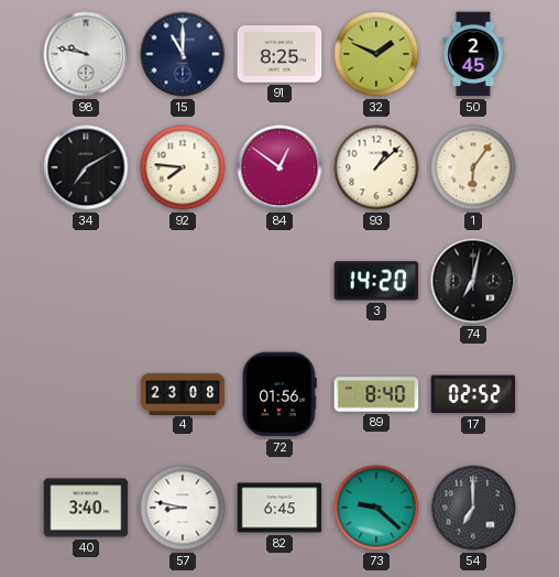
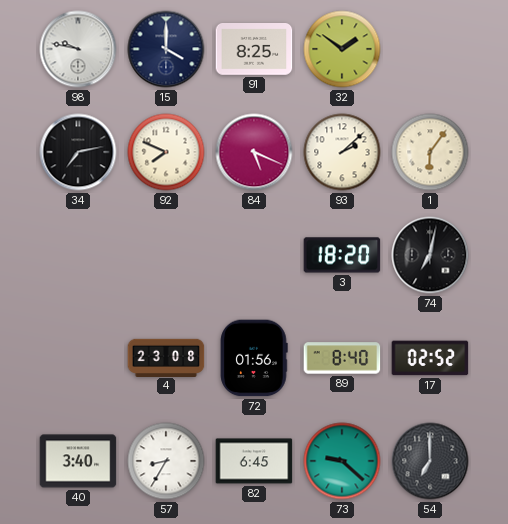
15: 11:00 -> 4:00
32: 1:49 -> 1:51
50: 2:45 -> none
34: 7:10 -> 7:13
92: 7:46 -> 7:49
84: 12:51 -> 5:19
93: 1:08 -> 2:08
3: 14:20 -> 18:20
57: 8:47 -> 8:35
